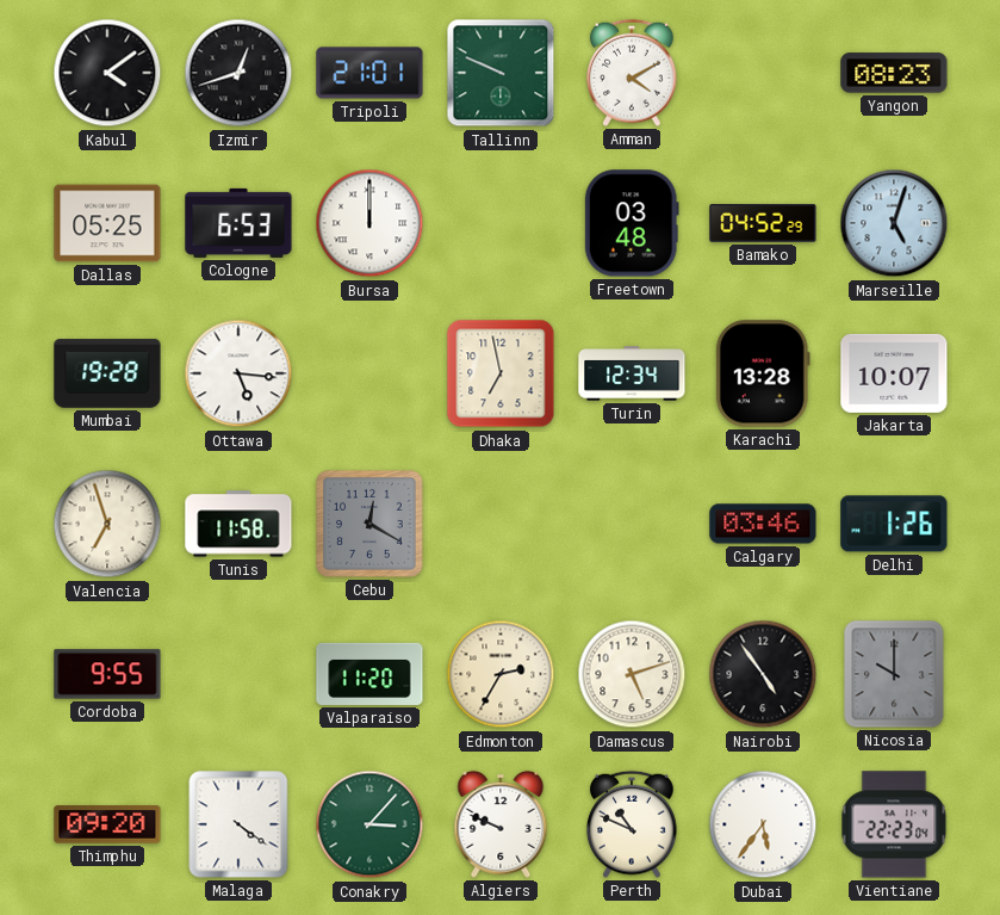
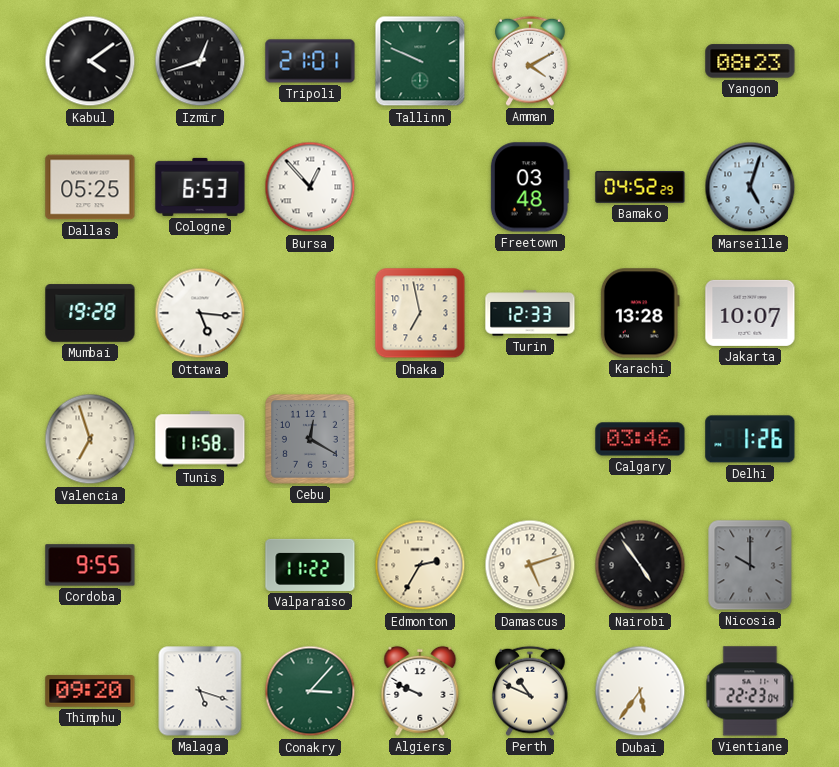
Bursa: 12:00 -> 12:53
Turin: 12:34 -> 12:33
Valparaiso: 11:20 -> 11:22
Malaga: 4:21 -> 5:18
